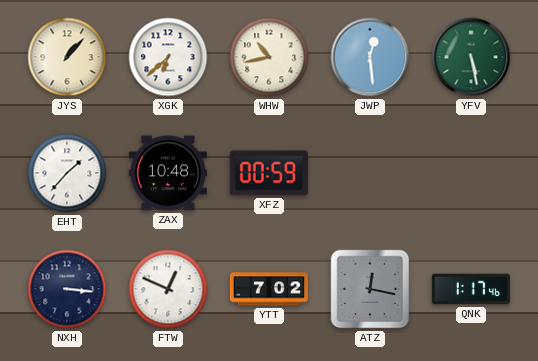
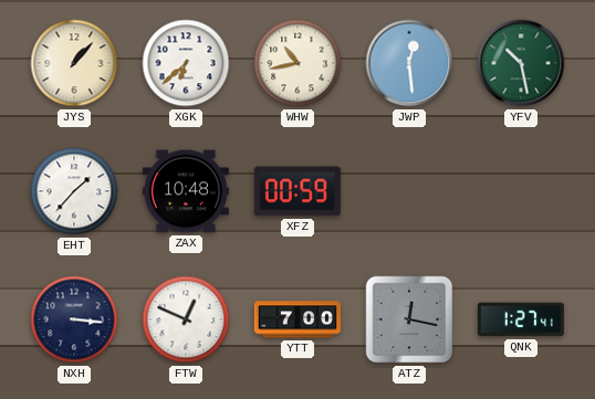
YFV: 5:28 -> 10:28
YTT: 7:02 -> 7:00
QNK: 1:17 -> 1:27
